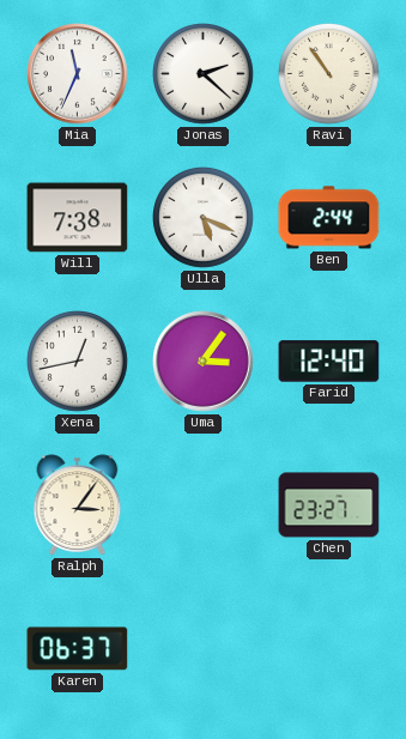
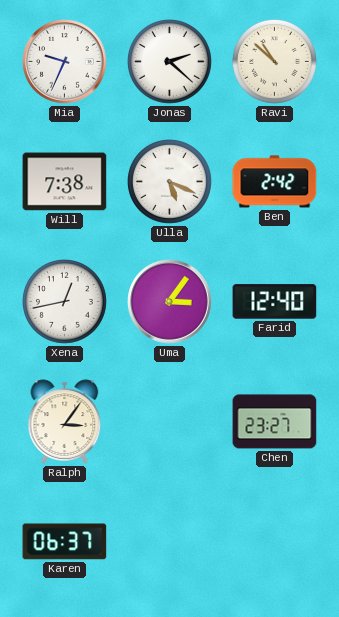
Mia: 11:34 -> 9:34
Ravi: 10:54 -> 10:52
Ben: 2:44 -> 2:42
